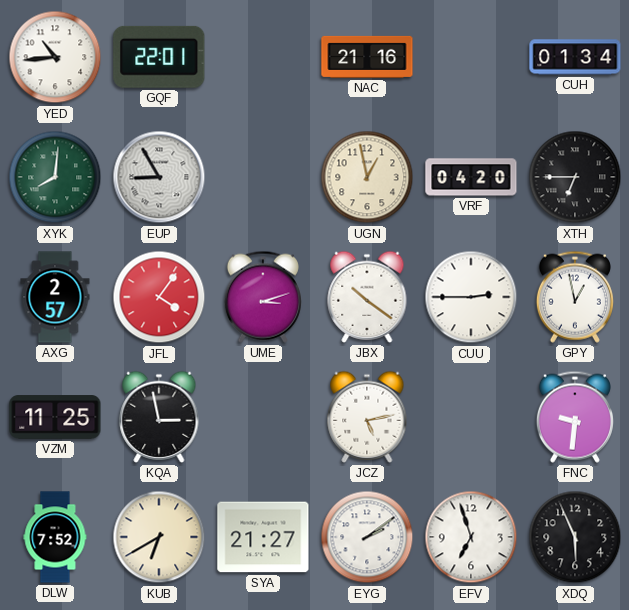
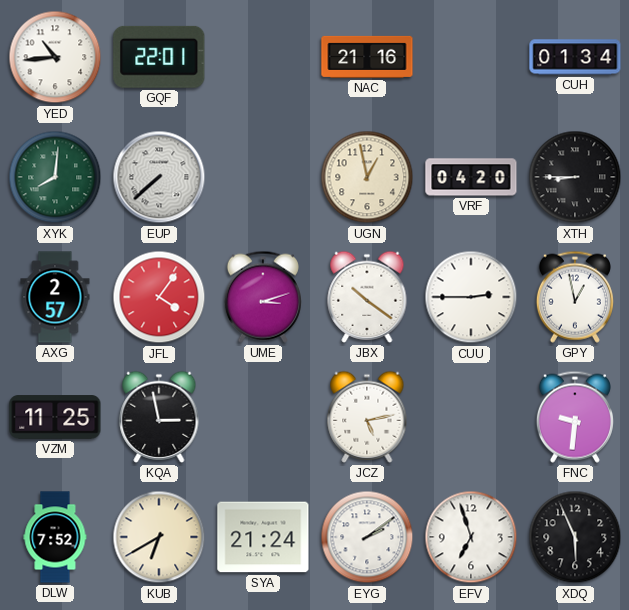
EUP: 8:55 -> 7:38
XTH: 6:45 -> 8:45
SYA: 21:27 -> 21:24
